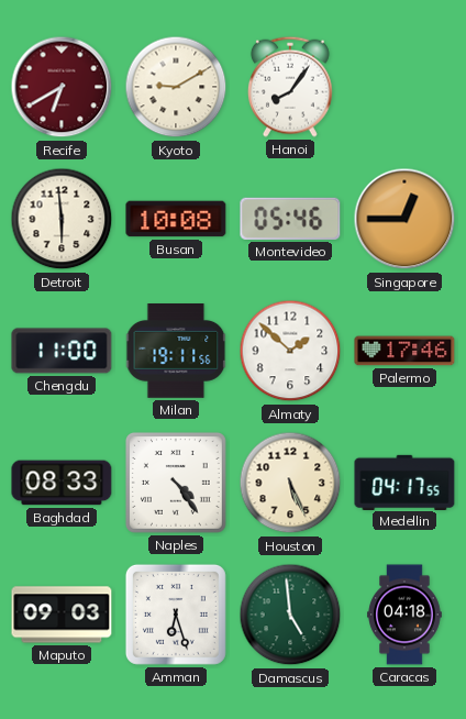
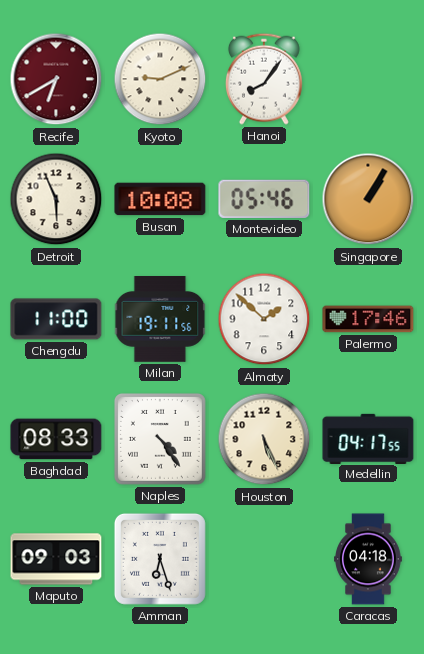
Kyoto: 9:10 -> 9:11
Detroit: 5:59 -> 5:56
Singapore: 12:45 -> 1:05
Damascus: 4:59 -> none
